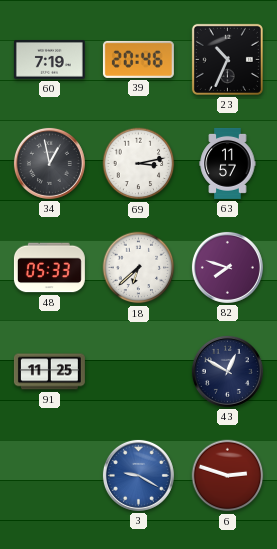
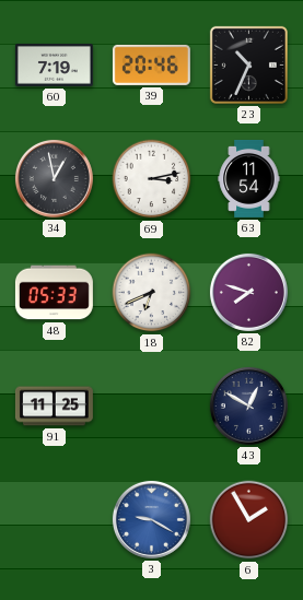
63: 11:57 -> 11:54
18: 6:38 -> 6:41
6: 2:48 -> 1:55
